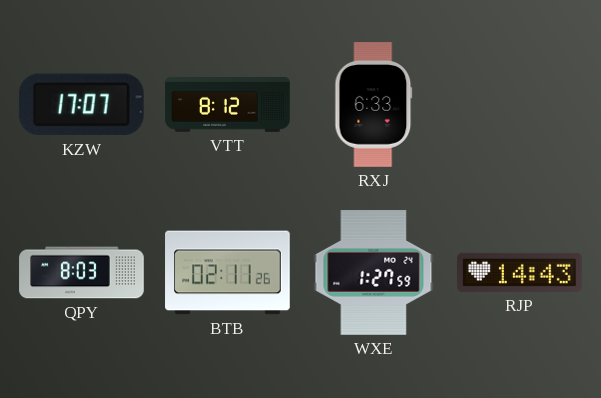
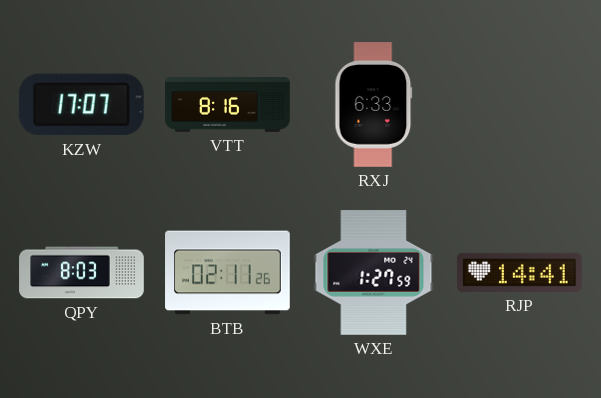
VTT: 8:12 -> 8:16
RJP: 14:43 -> 14:41
